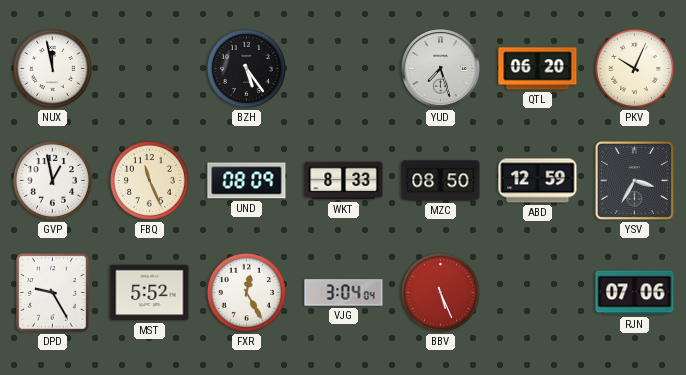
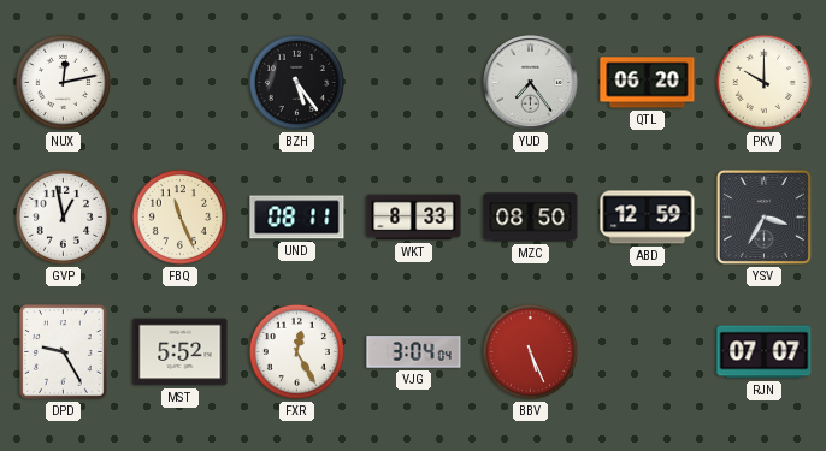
NUX: 11:58 -> 12:13
YUD: 7:27 -> 7:24
PKV: 10:04 -> 10:00
UND: 08:09 -> 08:11
RJN: 07:06 -> 07:07
